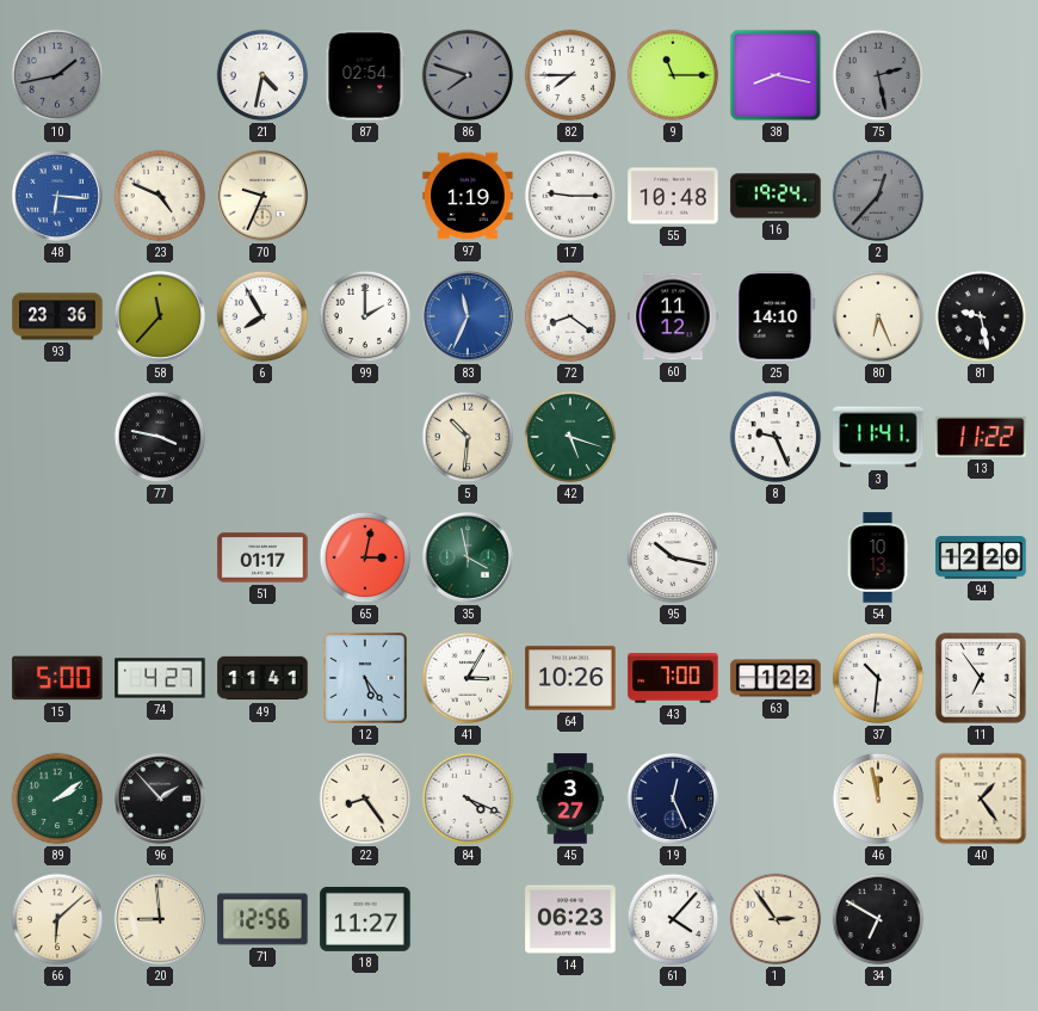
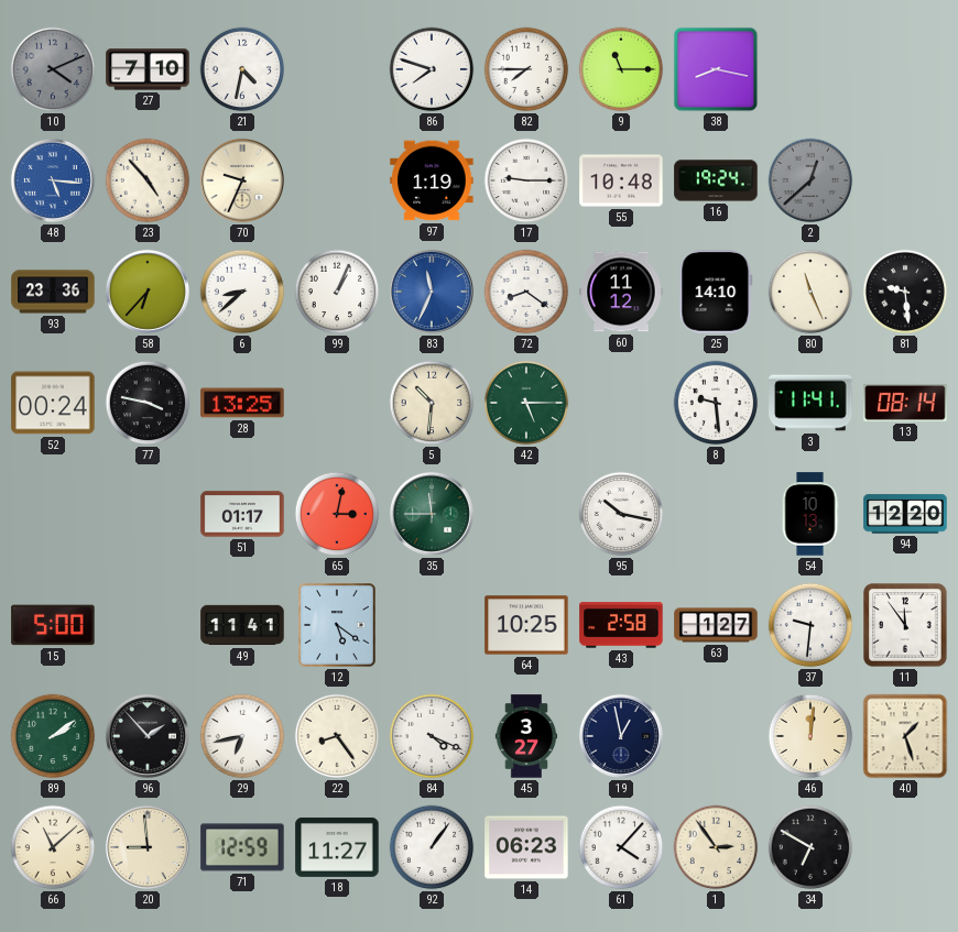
10: 1:43 -> 4:11
27: none -> 7:10
87: 02:54 -> none
86 dial: grey -> white
75: 2:28 -> none
48: 6:16 -> 5:16
23: 4:49 -> 4:53
2: 12:37 -> 12:38
58: 11:37 -> 6:37
6: 7:55 -> 8:38
99: 2:00 -> 1:04
80: 6:26 -> 11:26
81: 9:28 -> 9:29
52: none -> 00:24
28: none -> 13:25
42: 5:18 -> 5:15
8: 9:26 -> 9:29
13: 11:22 -> 08:14
35: 3:58 -> 11:45
74: 4:27 -> none
12: 5:24 -> 5:21
41: 3:05 -> none
64: 10:26 -> 10:25
43: 7:00 -> 2:58
63: 1:22 -> 1:27
37: 10:31 -> 9:31
11: 6:54 -> 11:54
29: none -> 6:43
19: 12:26 -> 12:58
46: 11:58 -> 12:01
40: 1:24 -> 1:27
66: 6:08 -> 11:08
71: 12:56 -> 12:59
92: none -> 1:06
